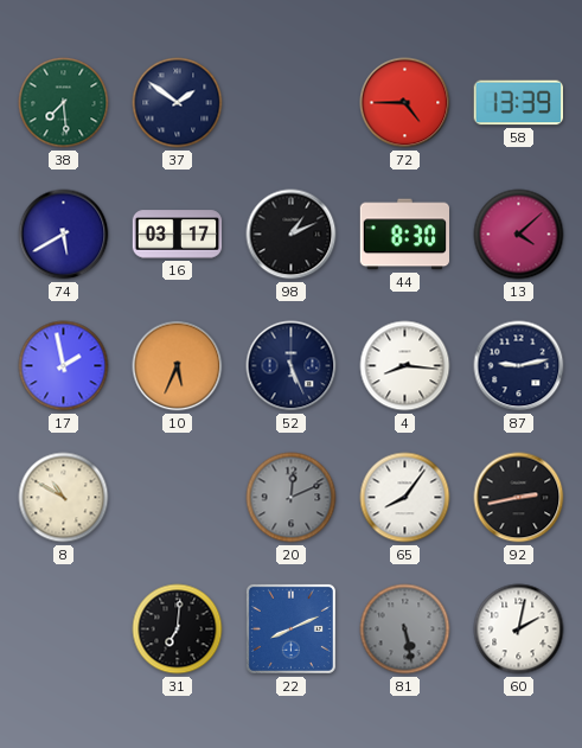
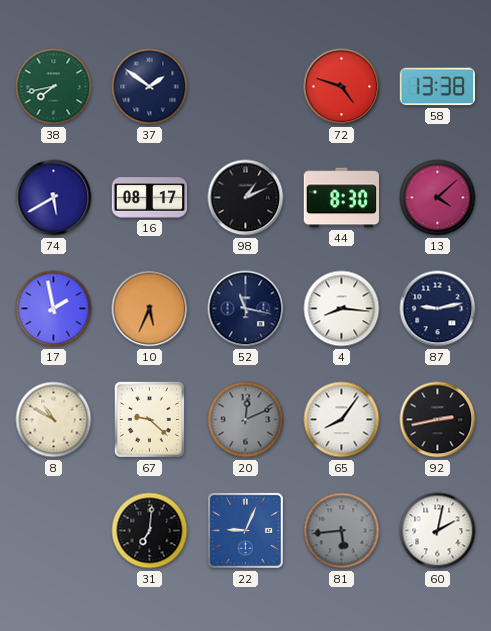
38: 7:29 -> 7:43
72: 4:45 -> 4:48
58: 13:39 -> 13:38
16: 03:17 -> 08:17
52: 5:26 -> 11:17
67: none -> 9:22
22: 8:11 -> 9:04
81: 5:28 -> 5:44
